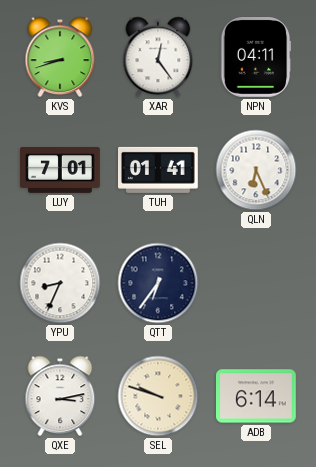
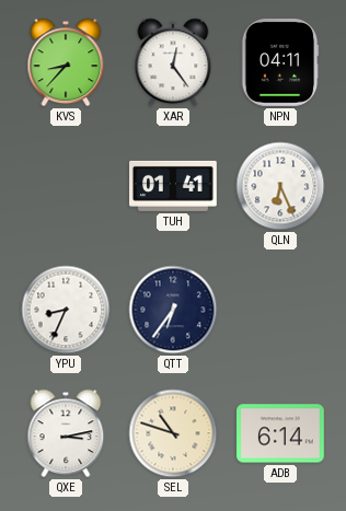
KVS: 8:42 -> 8:37
LUY: 7:01 -> none
SEL: 9:48 -> 10:48
